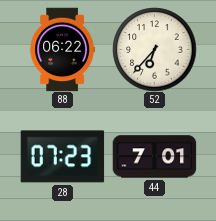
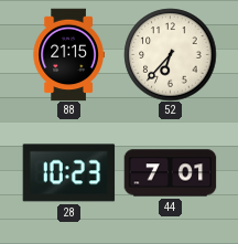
88: 06:22 -> 21:15
28: 07:23 -> 10:23
